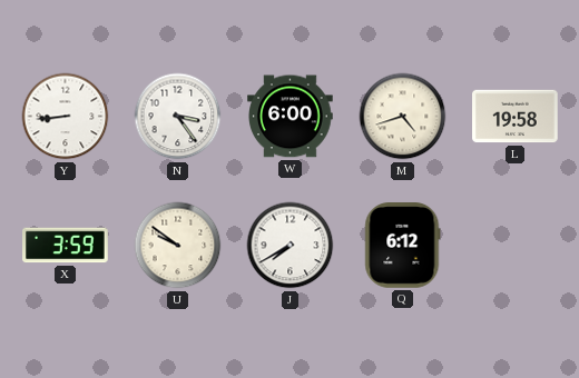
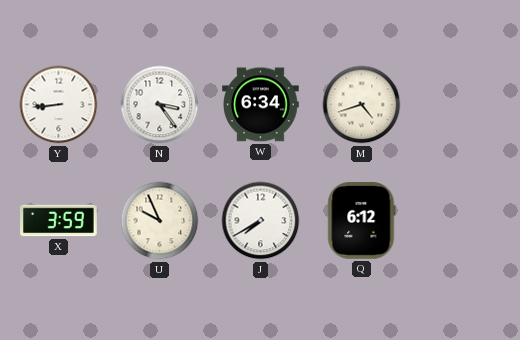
W: 6:00 -> 6:34
L: 19:58 -> none
U: 9:51 -> 9:56
